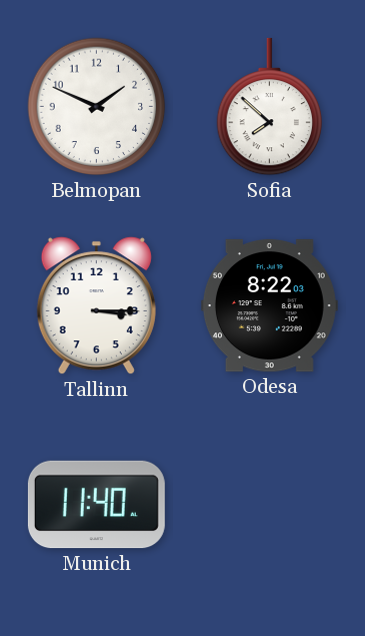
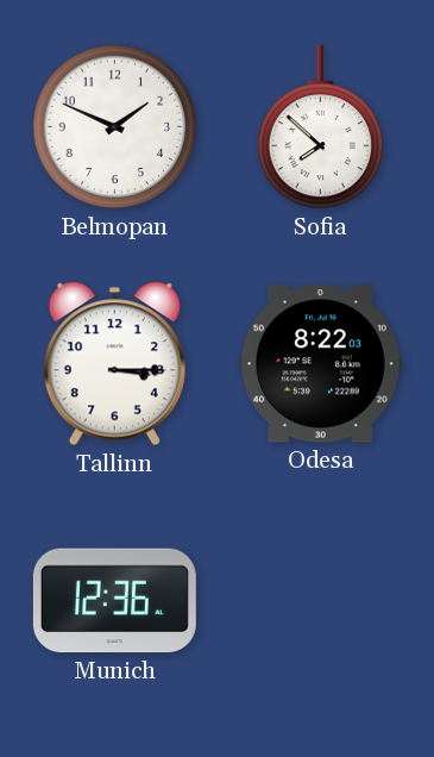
Munich: 11:40 -> 12:36
